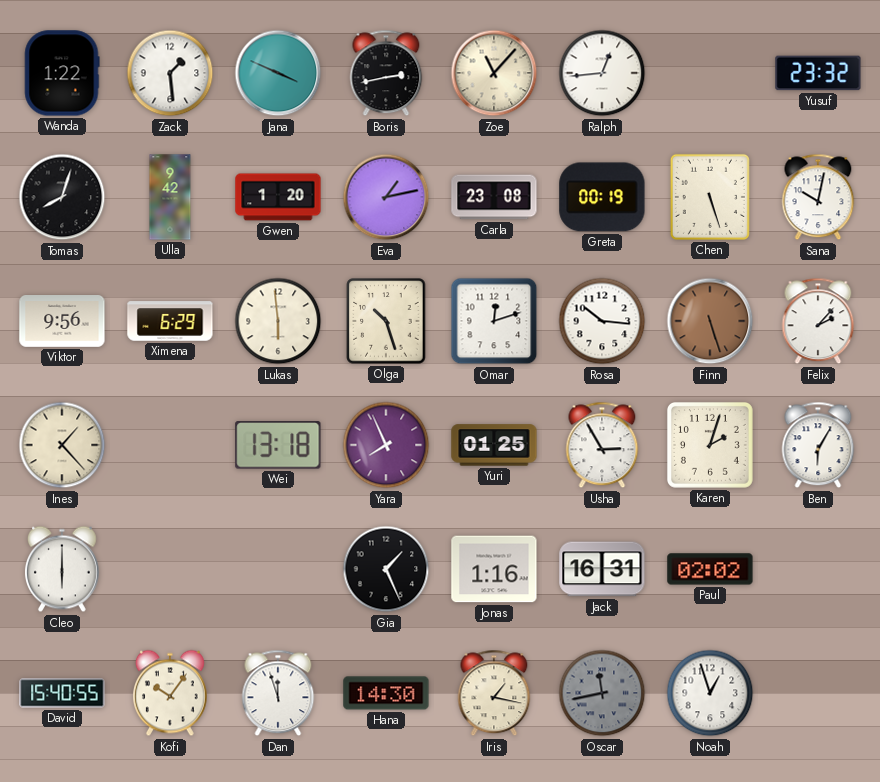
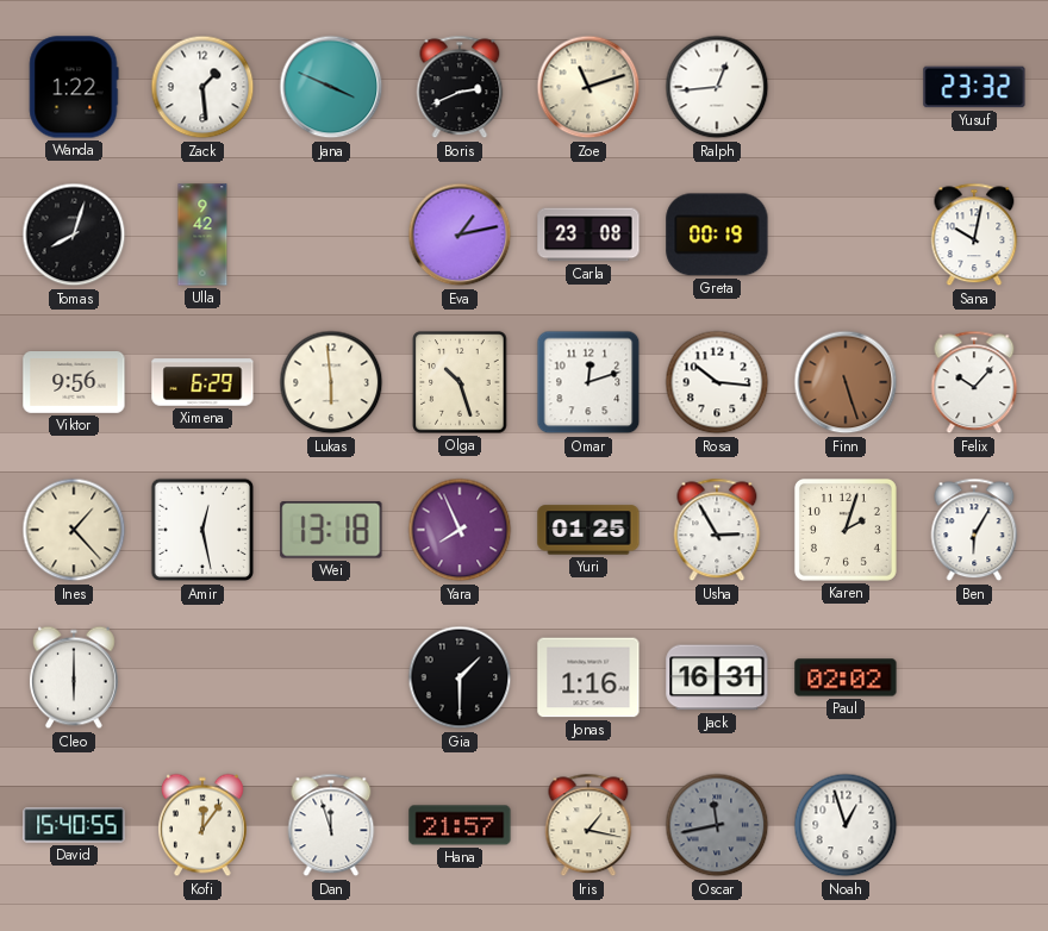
Boris: 2:43 -> 2:41
Zoe: 11:07 -> 11:12
Gwen: 1:20 -> none
Chen: 5:27 -> none
Felix: 2:07 -> 10:07
Amir: none -> 12:28
Gia: 1:26 -> 1:30
Kofi: 10:06 -> 12:06
Hana: 14:30 -> 21:57
